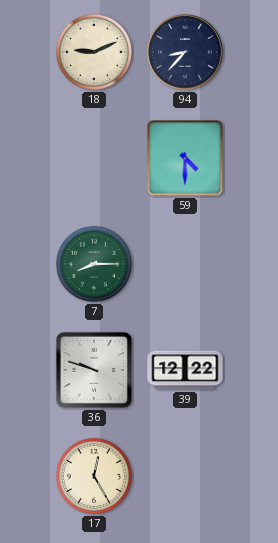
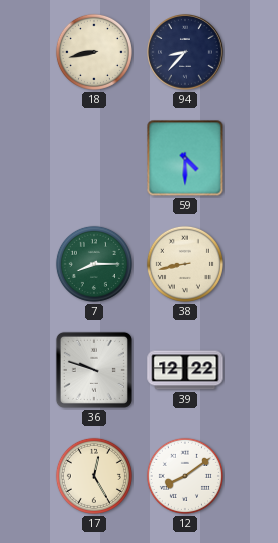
18: 9:11 -> 8:43
38: none -> 8:43
12: none -> 8:09
